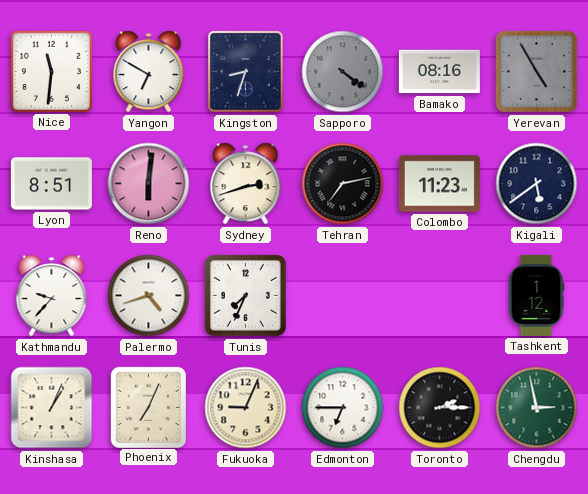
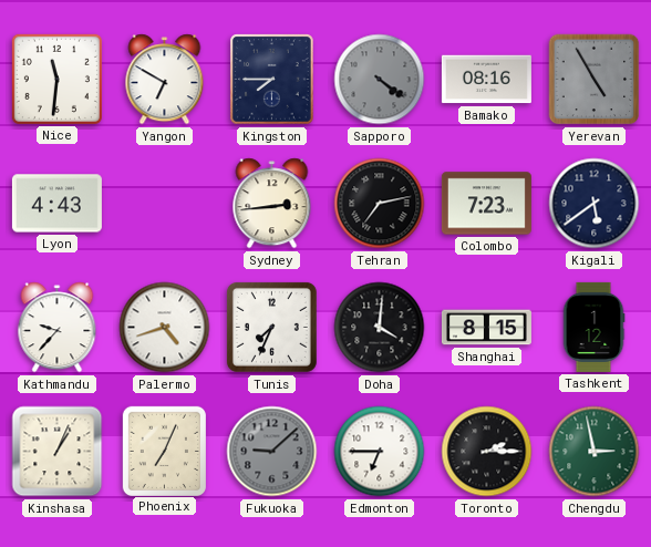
Kingston: 8:33 -> 7:45
Lyon: 8:51 -> 4:43
Reno: 6:01 -> none
Sydney: 2:42 -> 2:44
Colombo: 11:23 -> 7:23
Doha: none -> 4:01
Shanghai: none -> 8:15
Fukuoka: 9:04 -> 9:08
Fukuoka dial: cream -> grey
